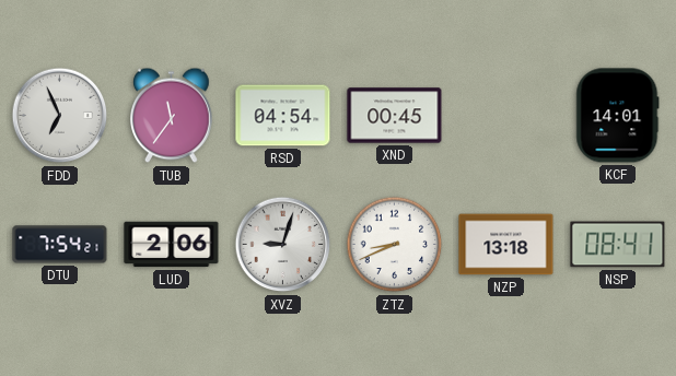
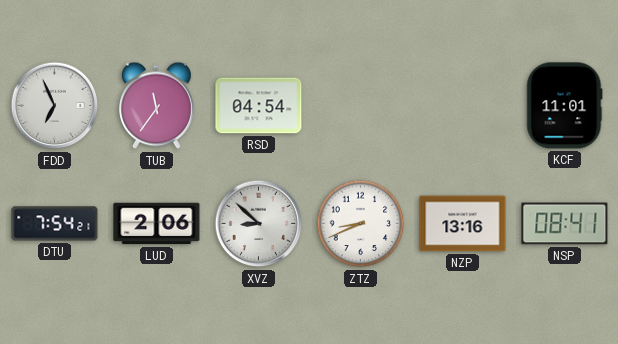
XND: 00:45 -> none
KCF: 14:01 -> 11:01
XVZ: 9:03 -> 8:52
NZP: 13:18 -> 13:16
